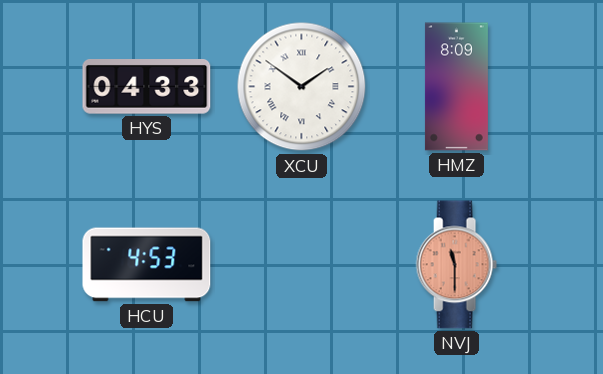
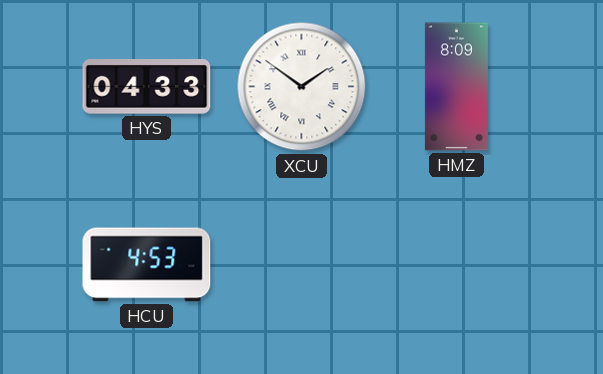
NVJ: 11:30 -> none
